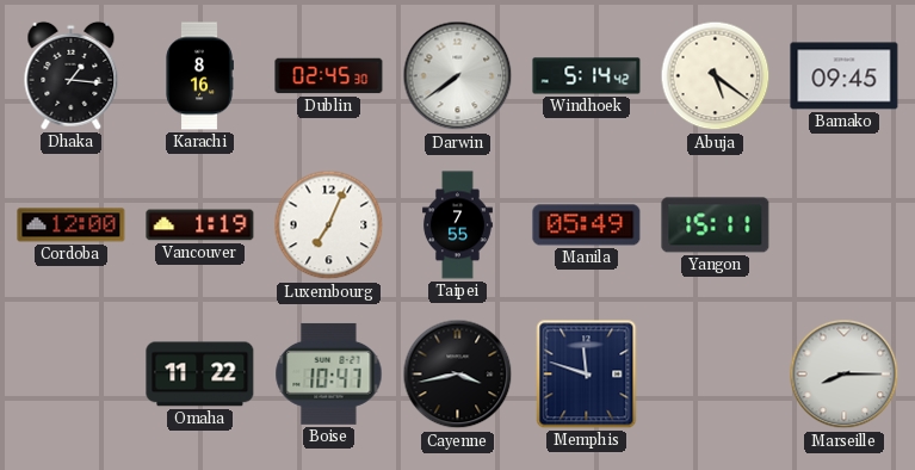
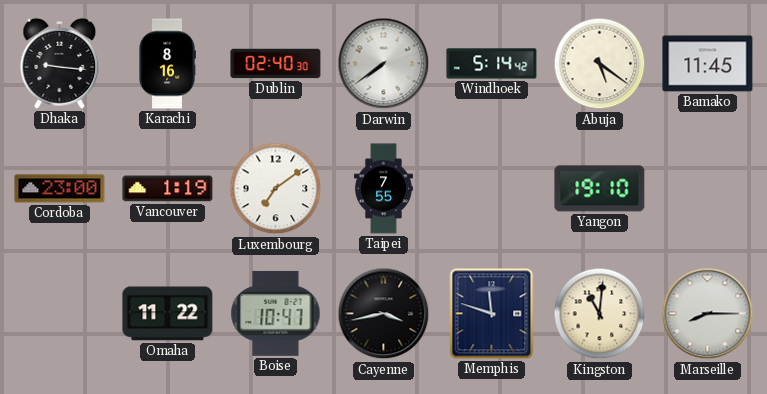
Dhaka: 1:16 -> 9:16
Dublin: 02:45 -> 02:40
Bamako: 09:45 -> 11:45
Cordoba: 12:00 -> 23:00
Luxembourg: 7:04 -> 7:09
Manila: 05:49 -> none
Yangon: 15:11 -> 19:10
Kingston: none -> 11:01
